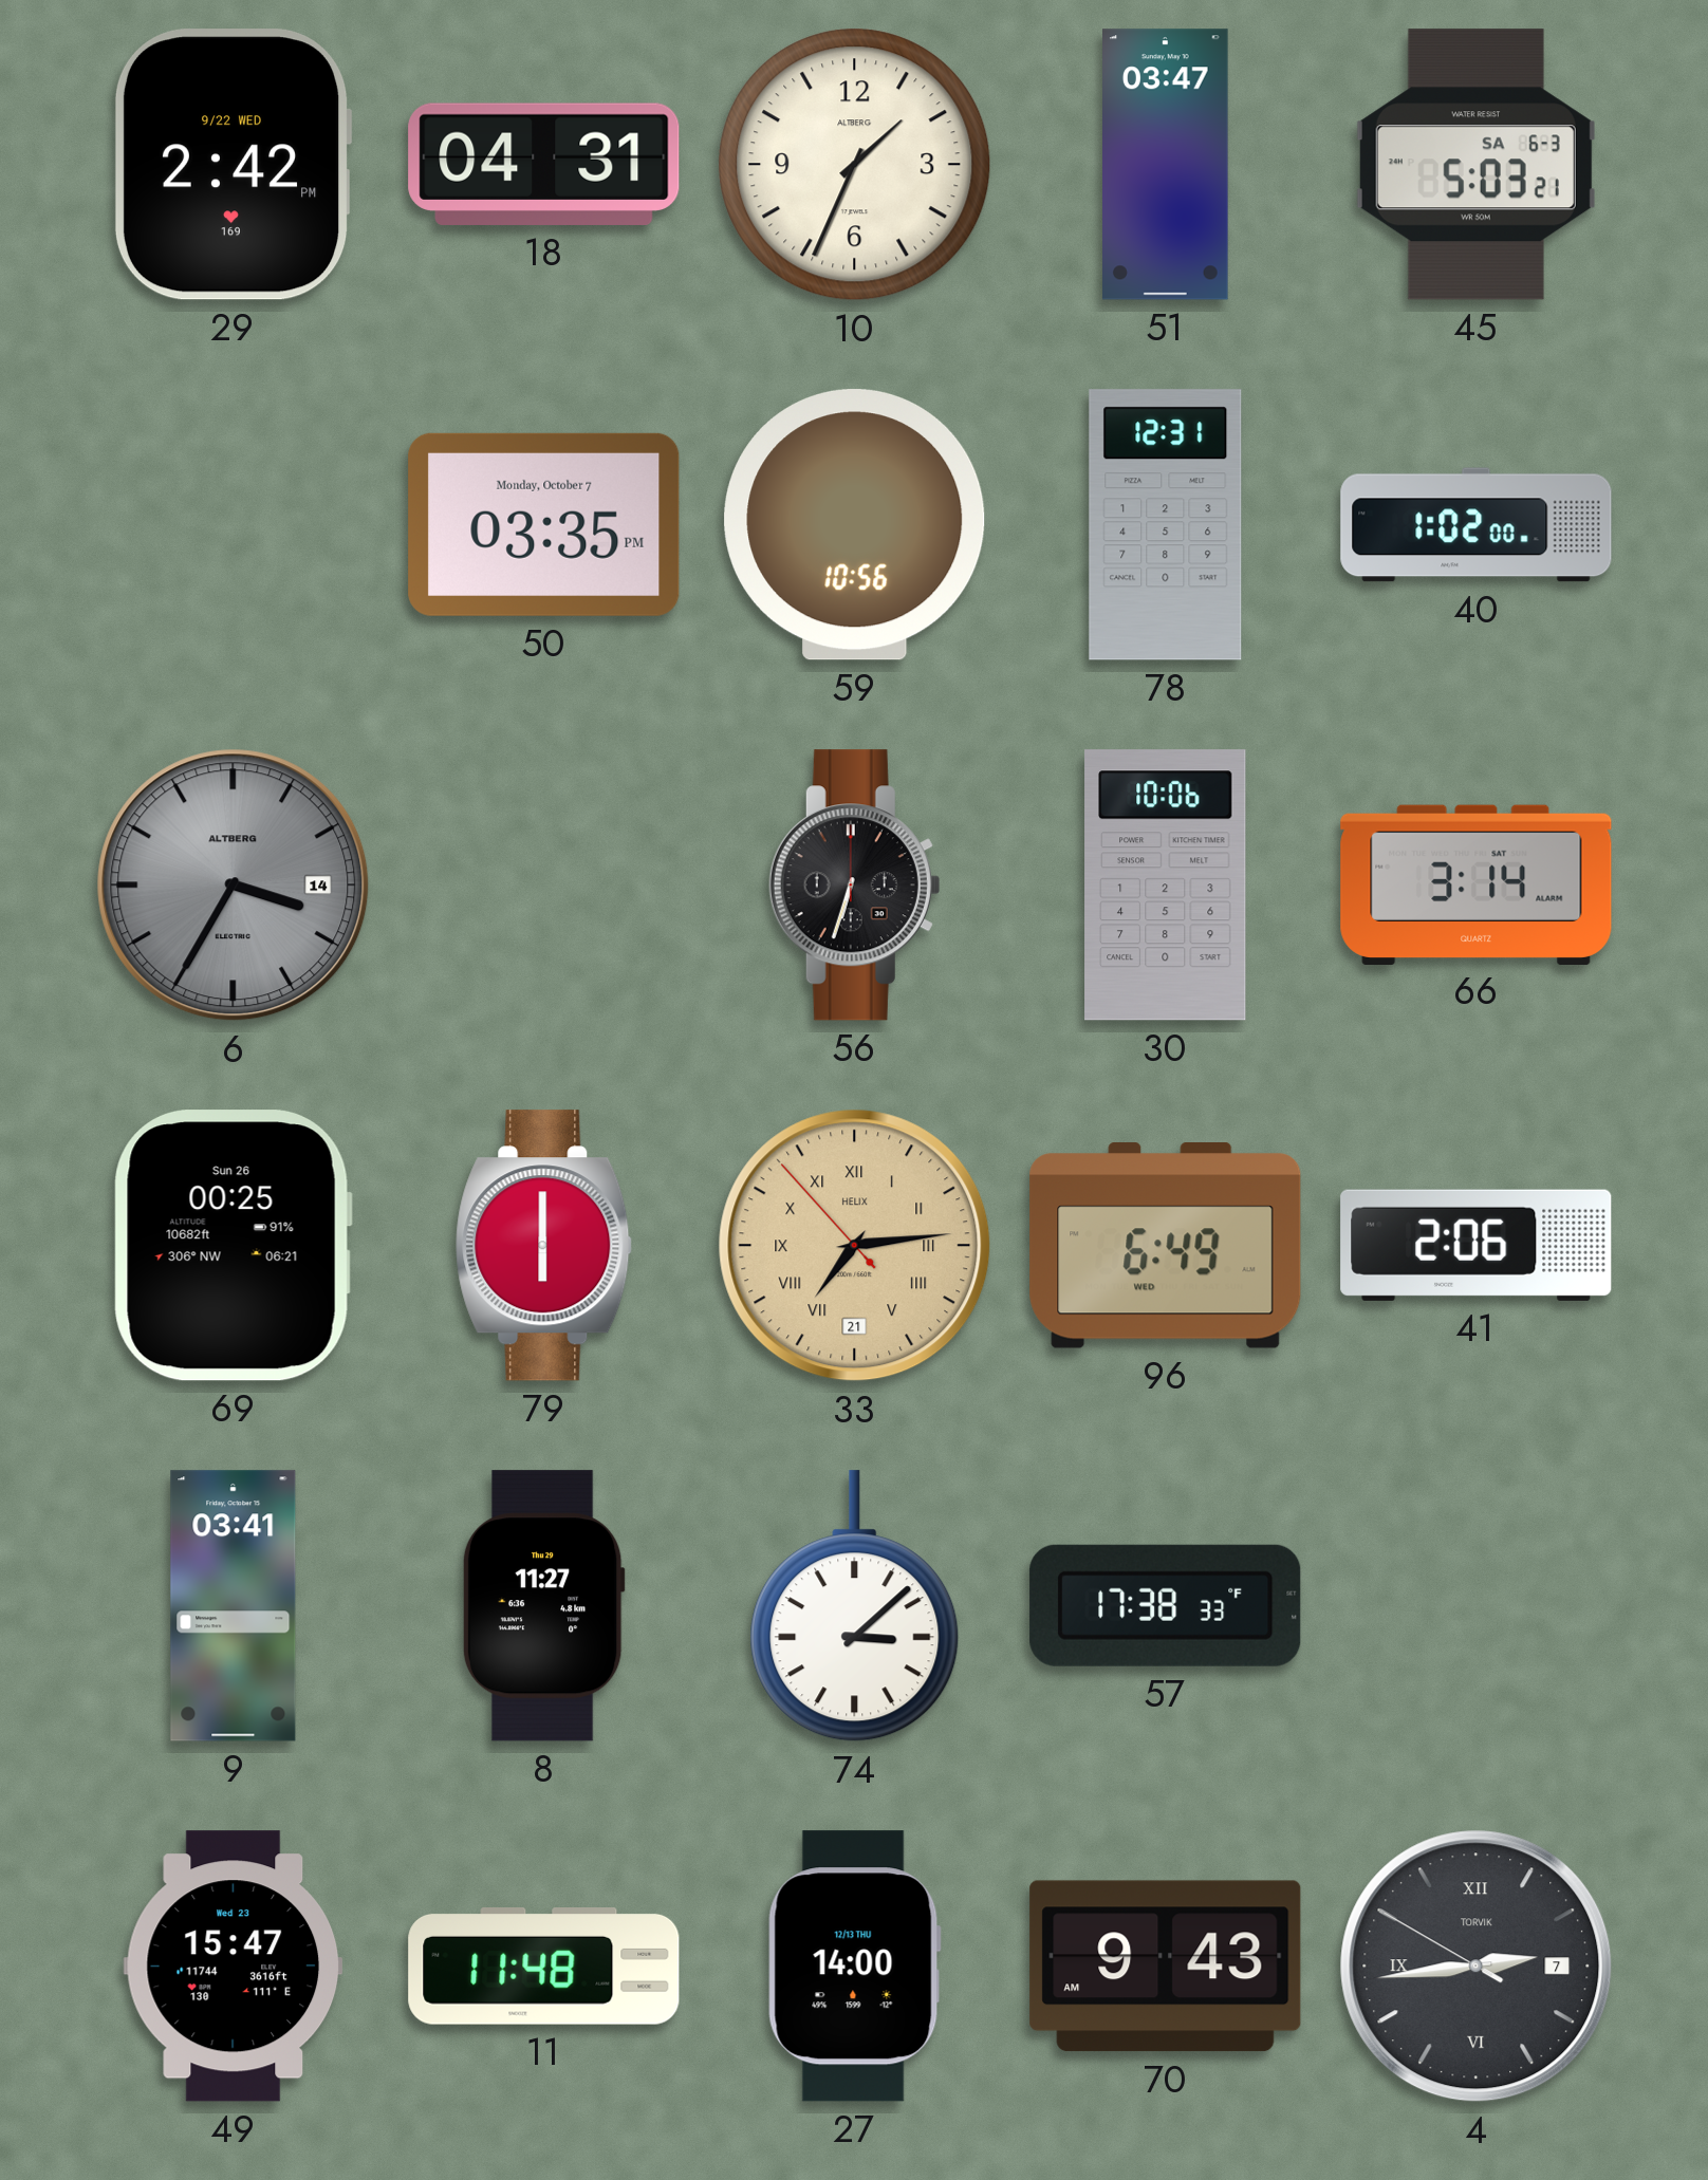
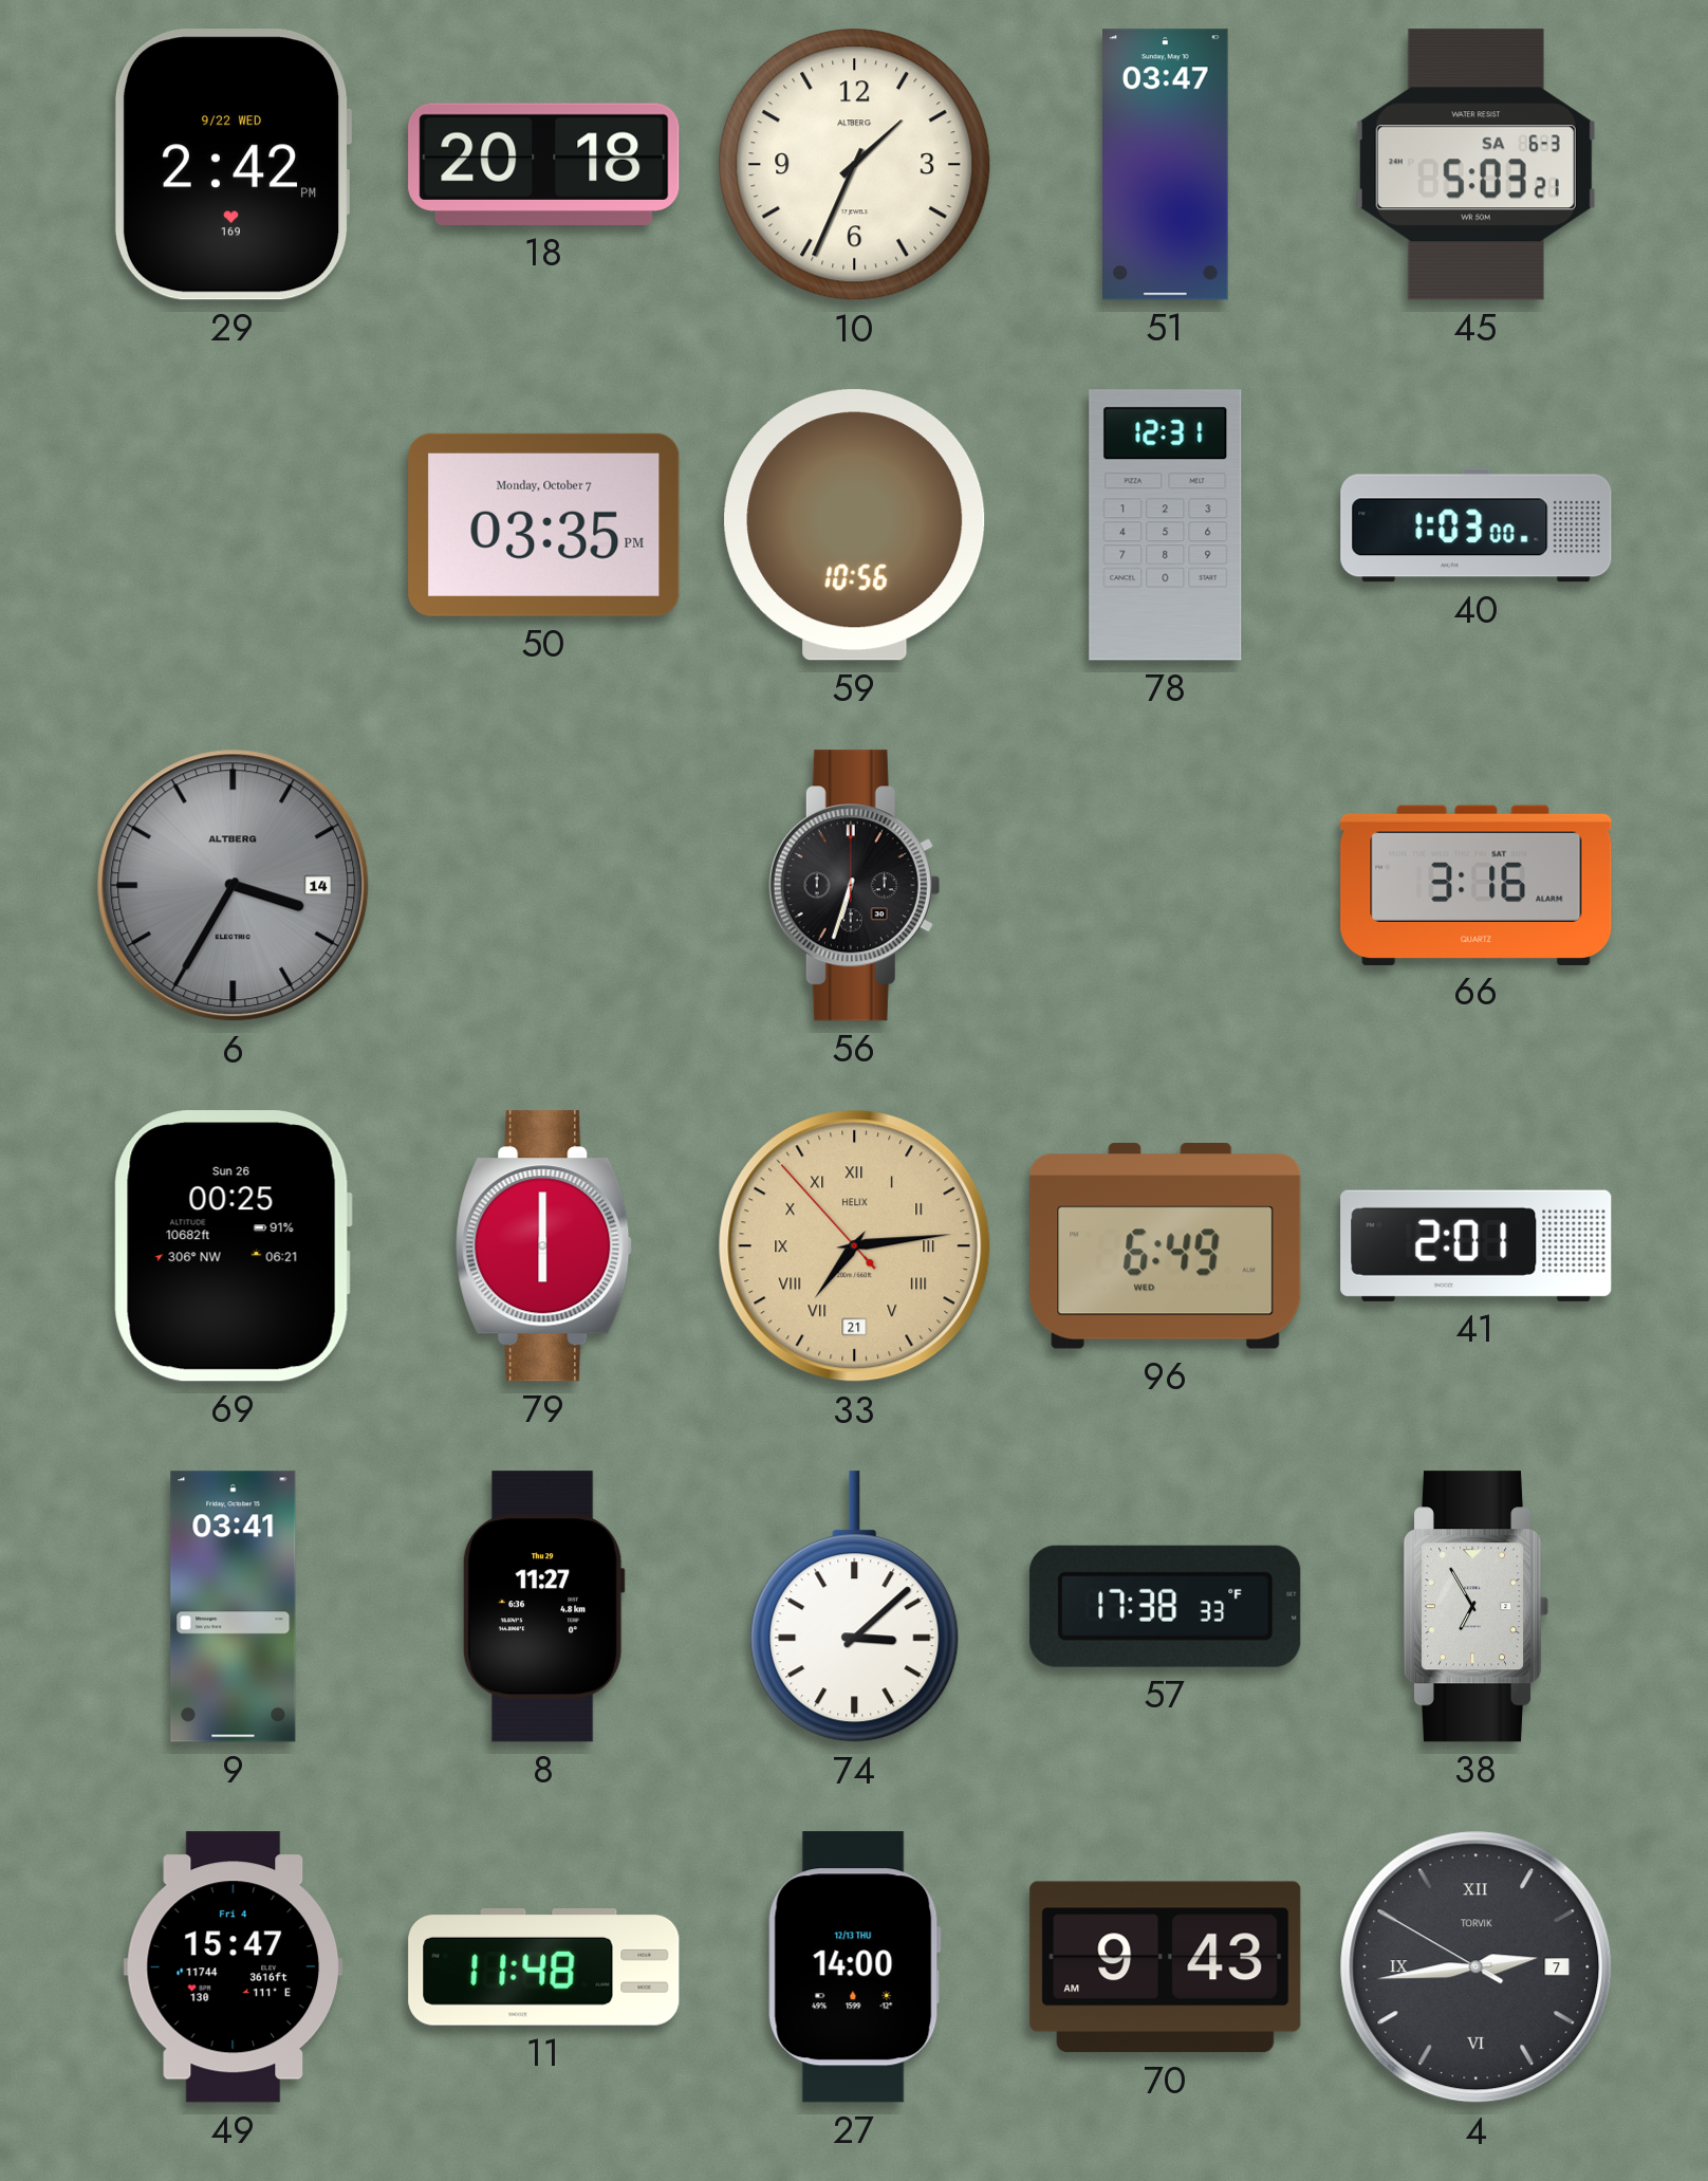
18: 04:31 -> 20:18
40: 1:02 -> 1:03
30: 10:06 -> none
66: 3:14 -> 3:16
41: 2:06 -> 2:01
38: none -> 6:55
49 date: Wed 23 -> Fri 4
